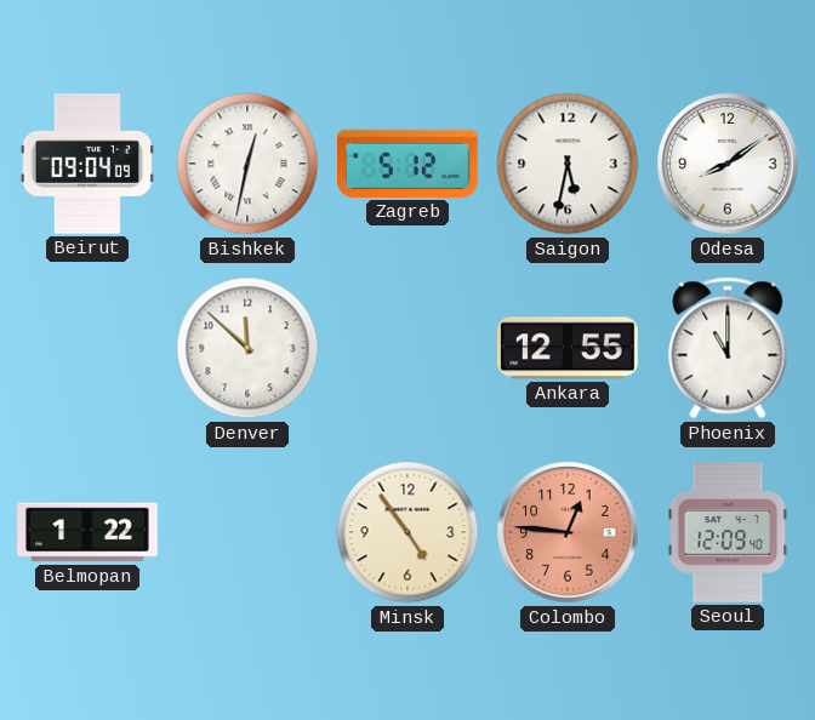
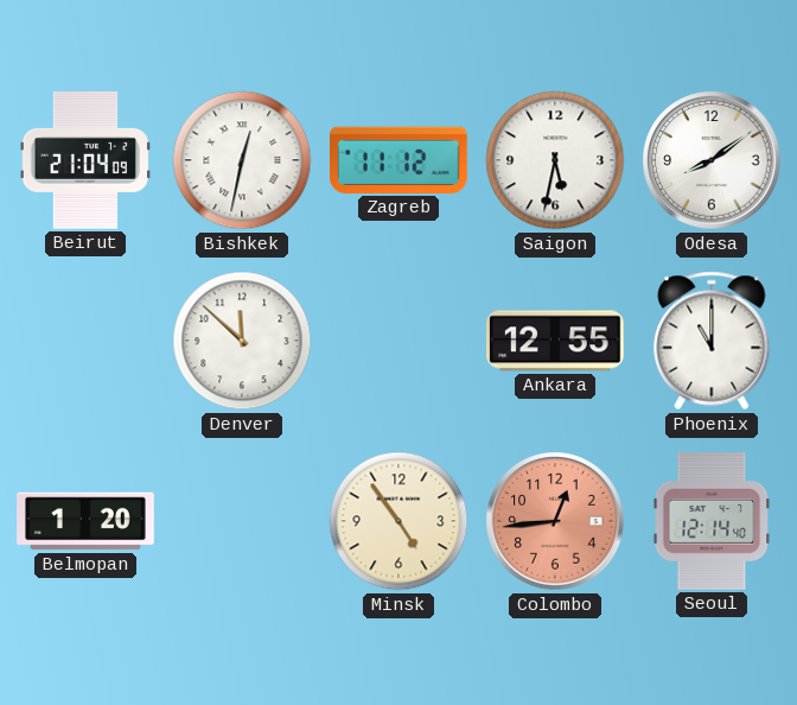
Beirut: 09:04 -> 21:04
Zagreb: 5:12 -> 11:12
Belmopan: 1:22 -> 1:20
Colombo: 12:46 -> 12:44
Seoul: 12:09 -> 12:14
